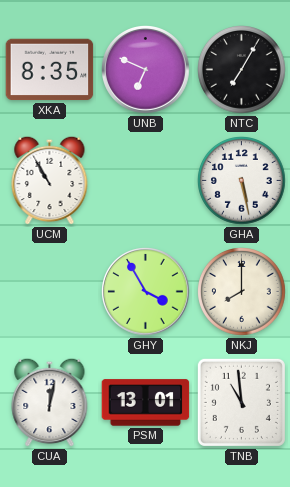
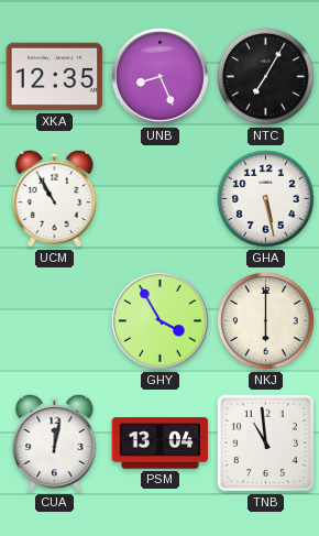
XKA: 8:35 -> 12:35
UNB: 6:49 -> 8:26
NKJ: 8:00 -> 6:00
PSM: 13:01 -> 13:04
